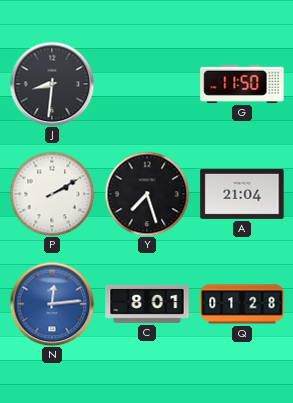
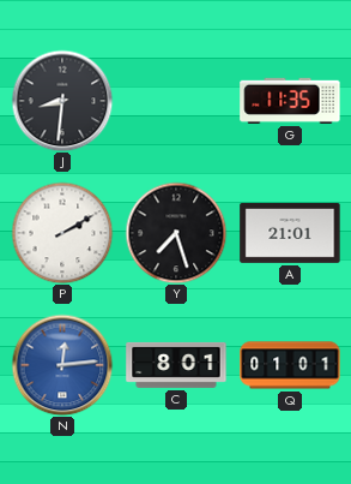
G: 11:50 -> 11:35
A: 21:04 -> 21:01
Q: 01:28 -> 01:01
